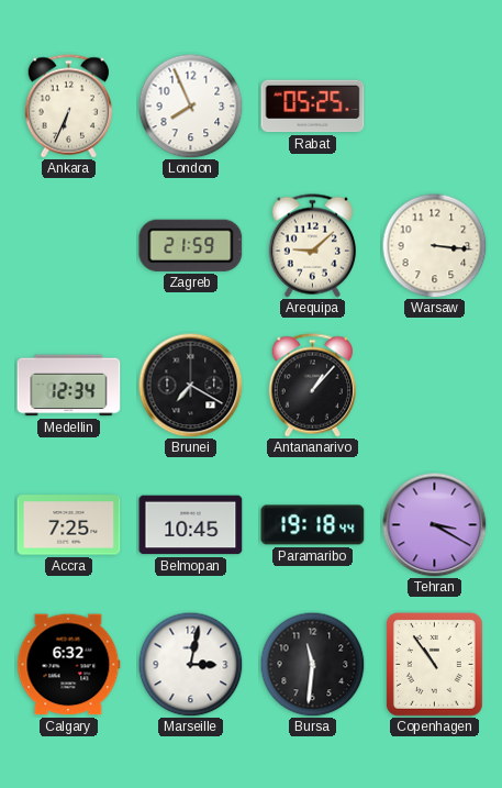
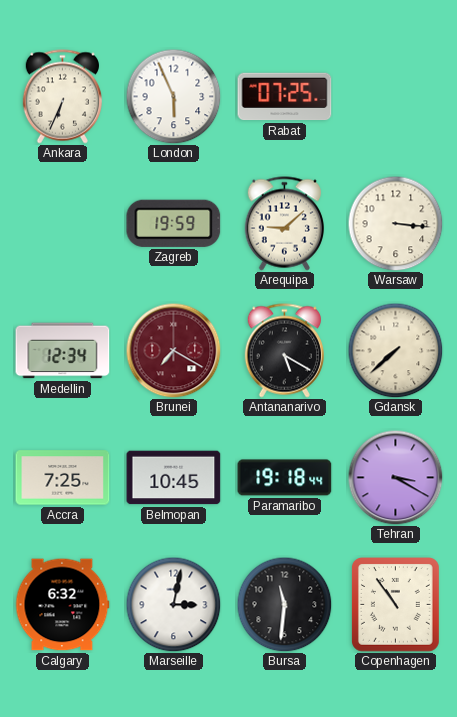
London: 7:56 -> 5:56
Rabat: 05:25 -> 07:25
Zagreb: 21:59 -> 19:59
Brunei dial: black -> burgundy
Antananarivo: 1:07 -> 5:20
Gdansk: none -> 7:38
